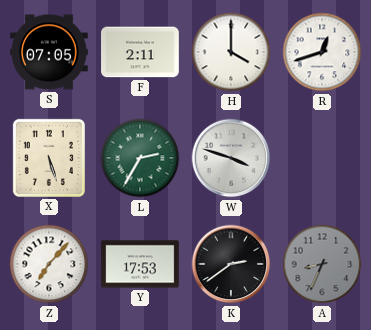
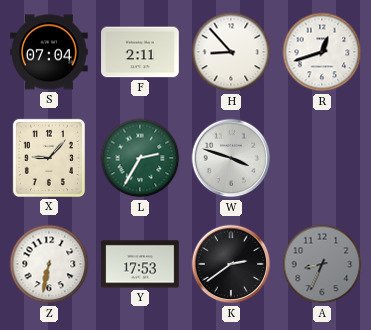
S: 07:05 -> 07:04
H: 4:00 -> 8:53
X: 5:27 -> 9:07
Z: 7:07 -> 6:32
